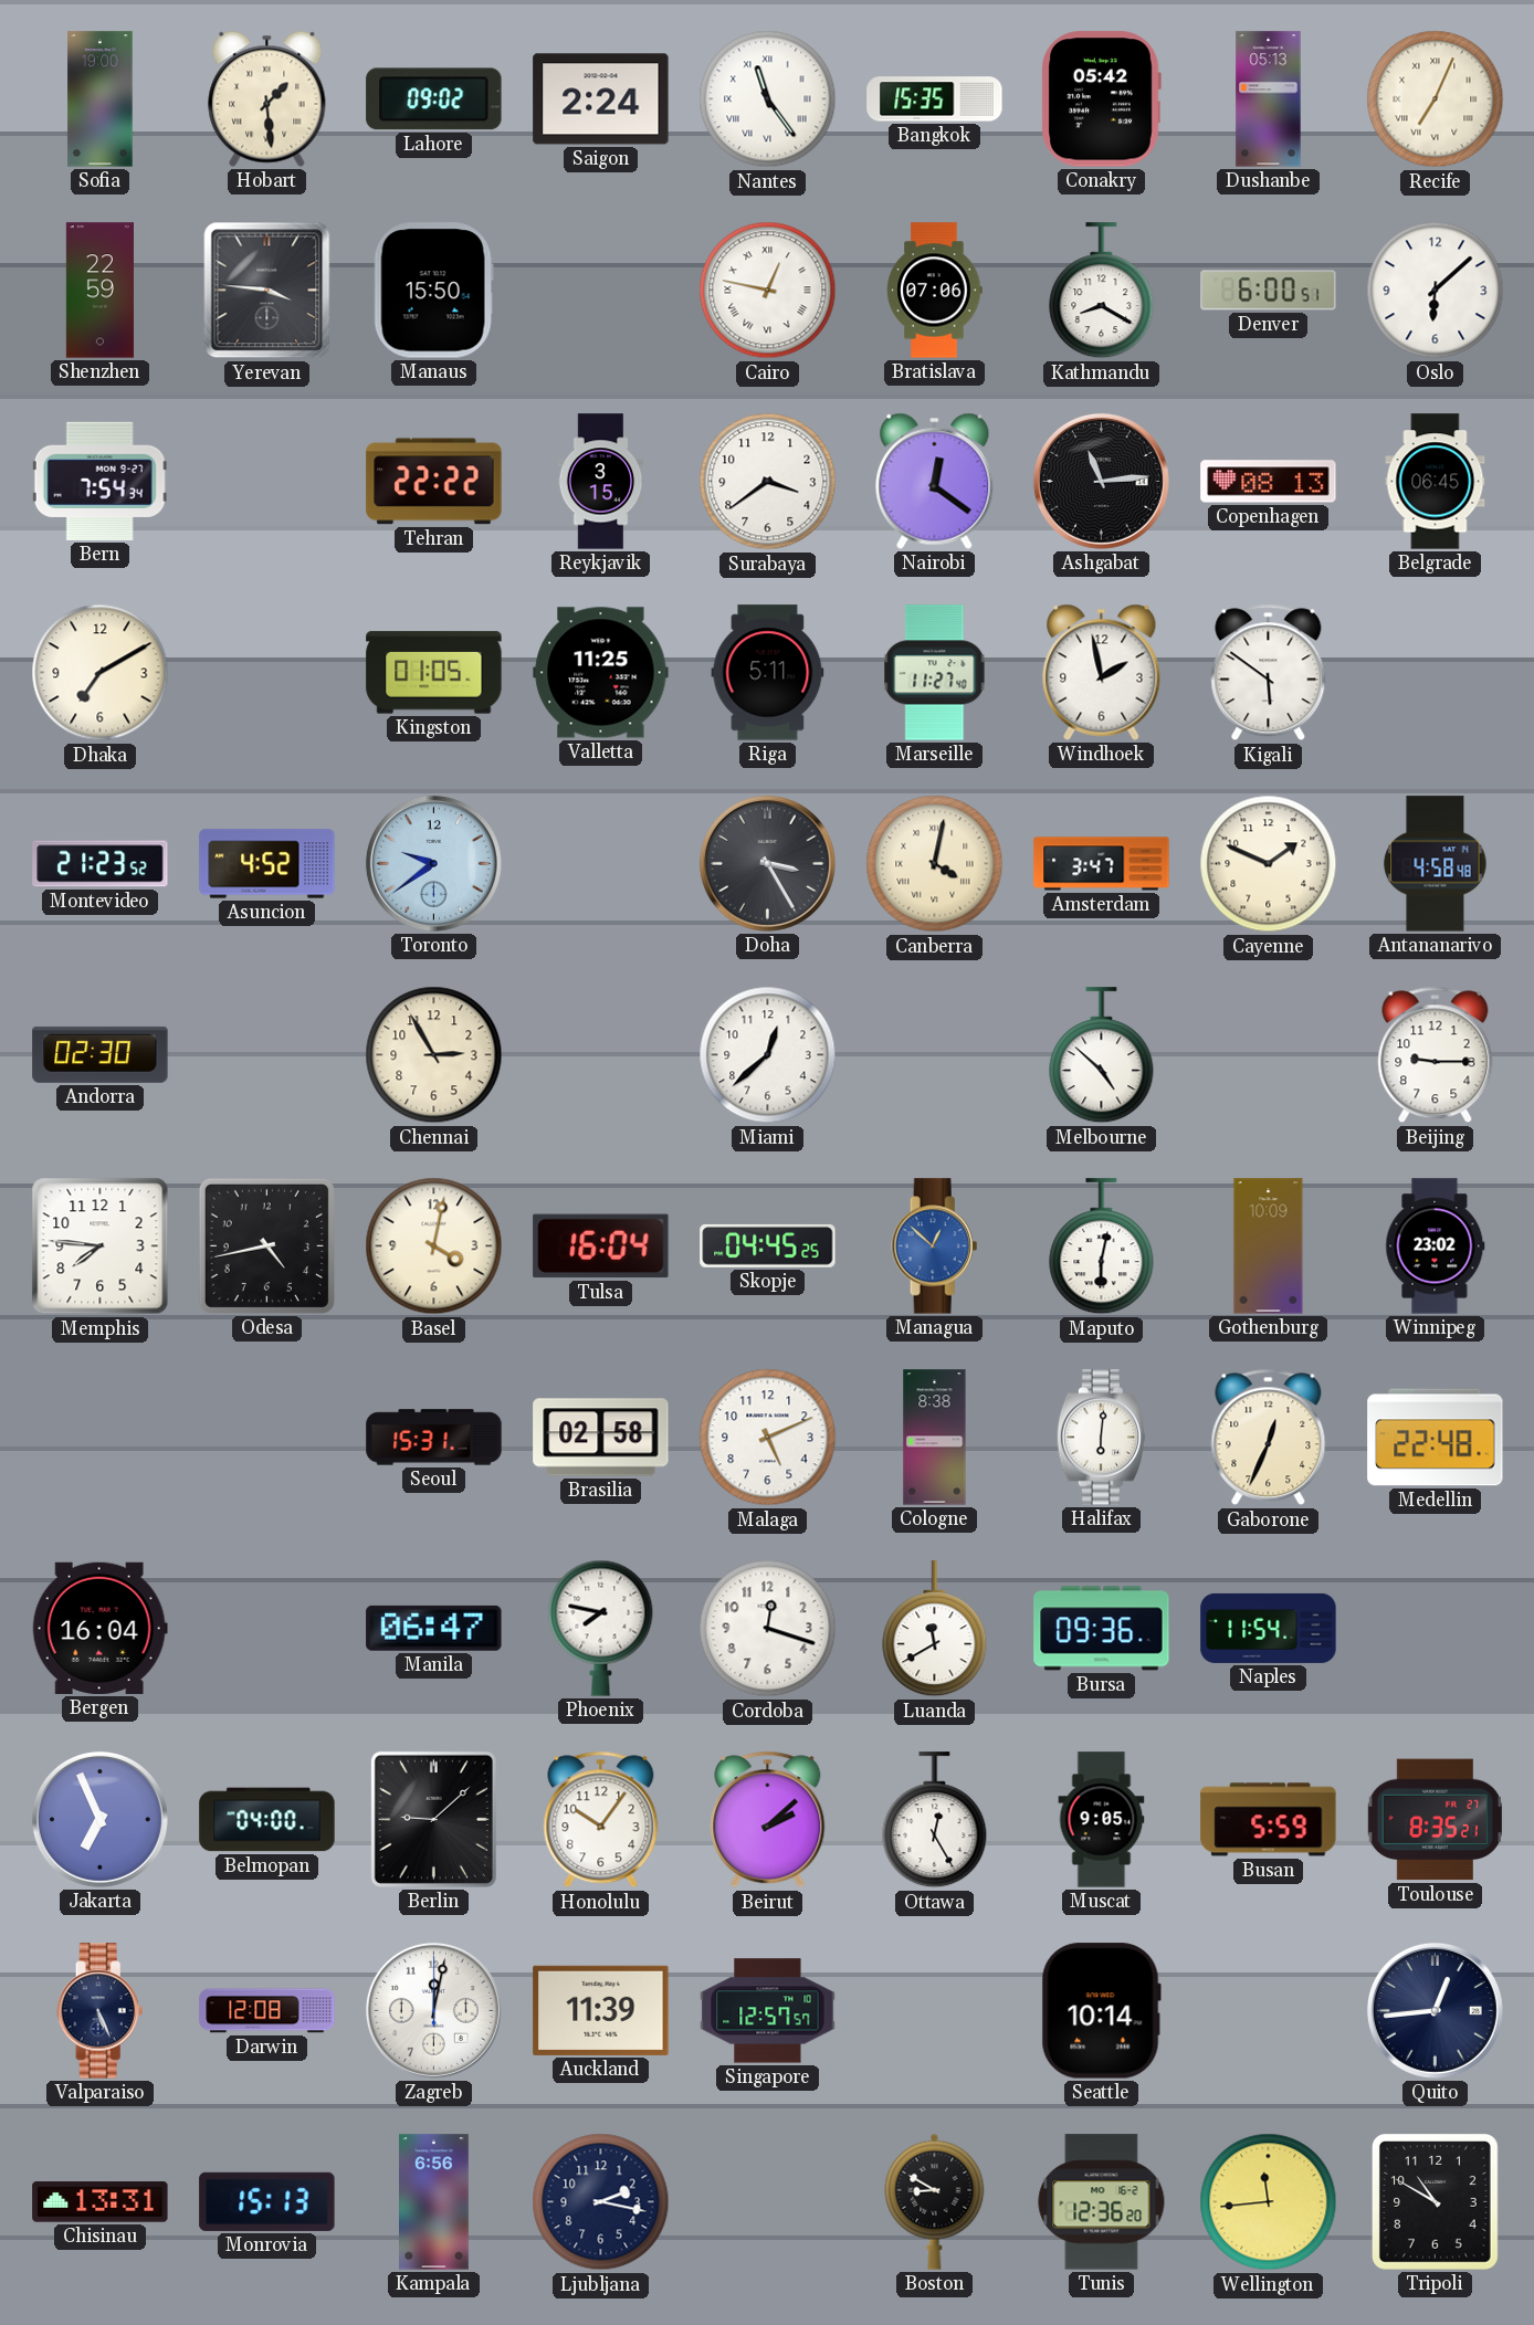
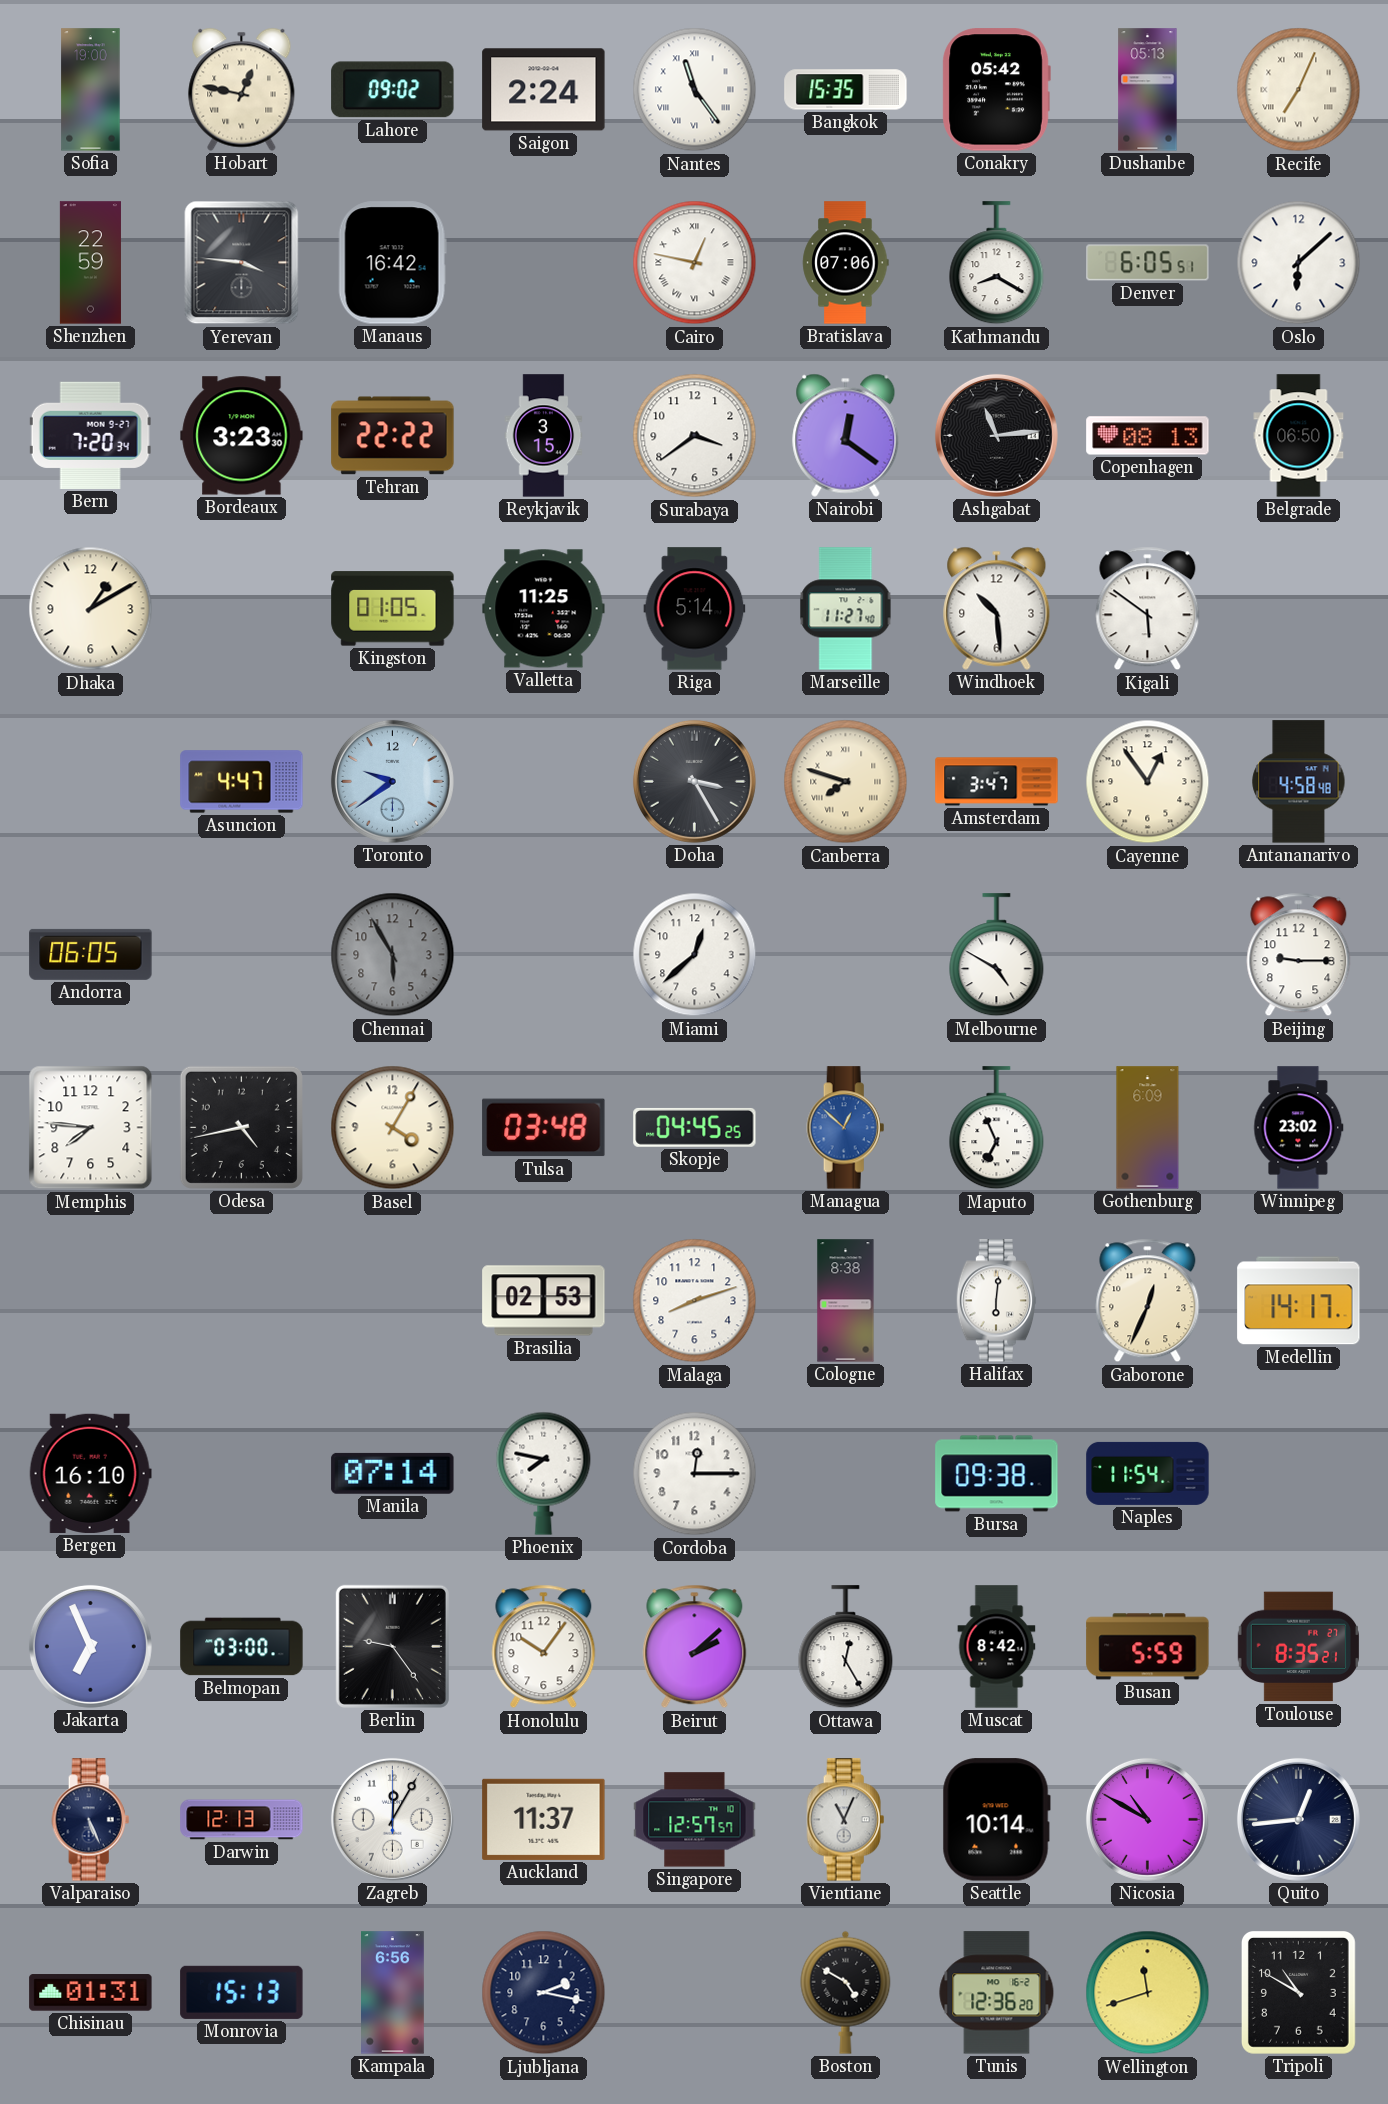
Hobart: 1:29 -> 12:47
Manaus: 15:50 -> 16:42
Denver: 6:00 -> 6:05
Bern: 7:54 -> 7:20
Bordeaux: none -> 3:23
Belgrade: 06:45 -> 06:50
Dhaka: 7:10 -> 1:10
Riga: 5:11 -> 5:14
Windhoek: 1:58 -> 10:29
Montevideo: 21:23 -> none
Asuncion: 4:52 -> 4:47
Canberra: 4:02 -> 7:48
Cayenne: 1:49 -> 12:54
Andorra: 02:30 -> 06:05
Chennai: 2:55 -> 5:55
Chennai dial: cream -> grey
Melbourne: 4:52 -> 4:50
Basel: 4:02 -> 4:05
Tulsa: 16:04 -> 03:48
Maputo: 6:02 -> 6:56
Gothenburg: 10:09 -> 6:09
Seoul: 15:31 -> none
Brasilia: 02:58 -> 02:53
Malaga: 5:11 -> 8:12
Medellin: 22:48 -> 14:17
Bergen: 16:04 -> 16:10
Manila: 06:47 -> 07:14
Cordoba: 12:18 -> 12:15
Luanda: 11:40 -> none
Bursa: 09:36 -> 09:38
Belmopan: 04:00 -> 03:00
Berlin: 9:08 -> 9:24
Muscat: 9:05 -> 8:42
Darwin: 12:08 -> 12:13
Zagreb: 12:02 -> 12:05
Auckland: 11:39 -> 11:37
Vientiane: none -> 11:04
Nicosia: none -> 10:50
Chisinau: 13:31 -> 01:31
Boston: 8:50 -> 4:50
Wellington: 11:44 -> 11:42
